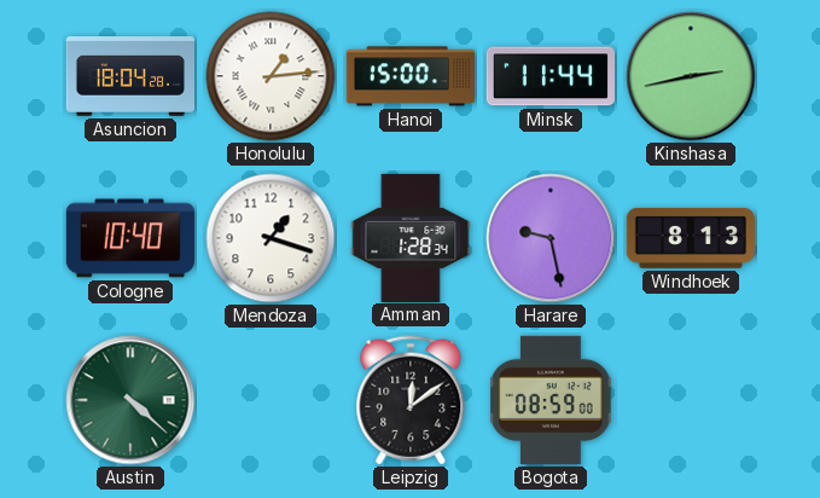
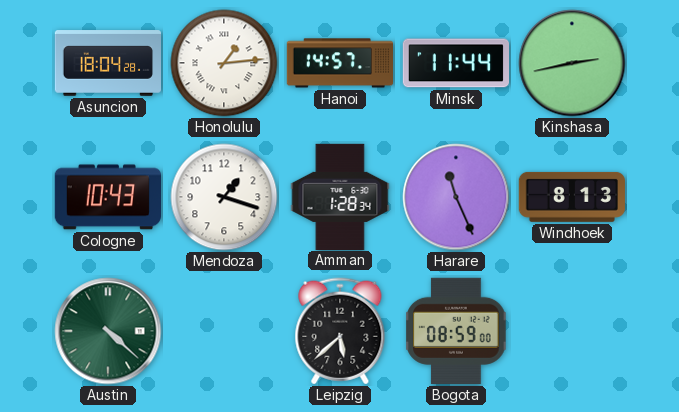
Hanoi: 15:00 -> 14:57
Cologne: 10:40 -> 10:43
Harare: 9:28 -> 11:26
Leipzig: 12:09 -> 5:38
